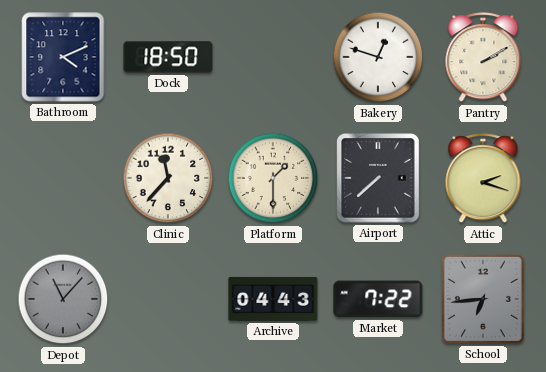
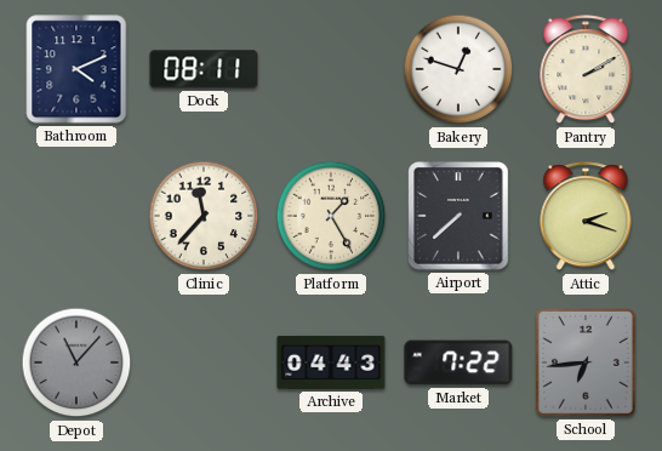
Dock: 18:50 -> 08:11
Platform: 1:30 -> 1:25
